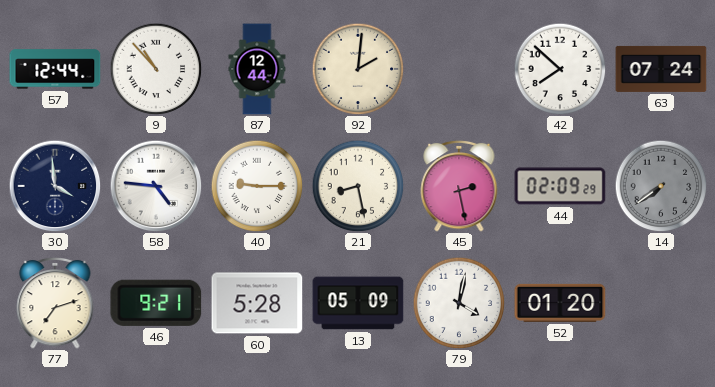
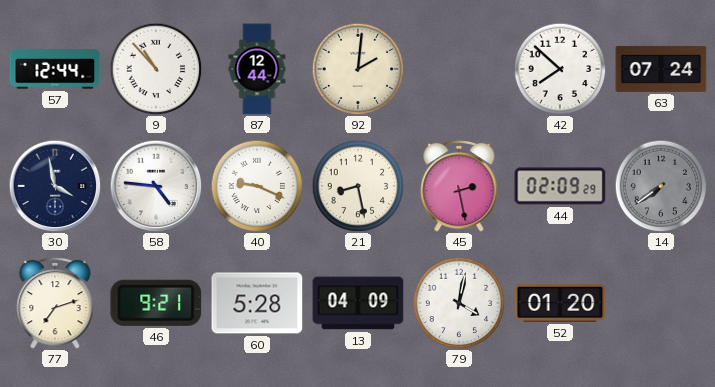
30: 3:59 -> 3:58
40: 9:15 -> 9:19
13: 05:09 -> 04:09
